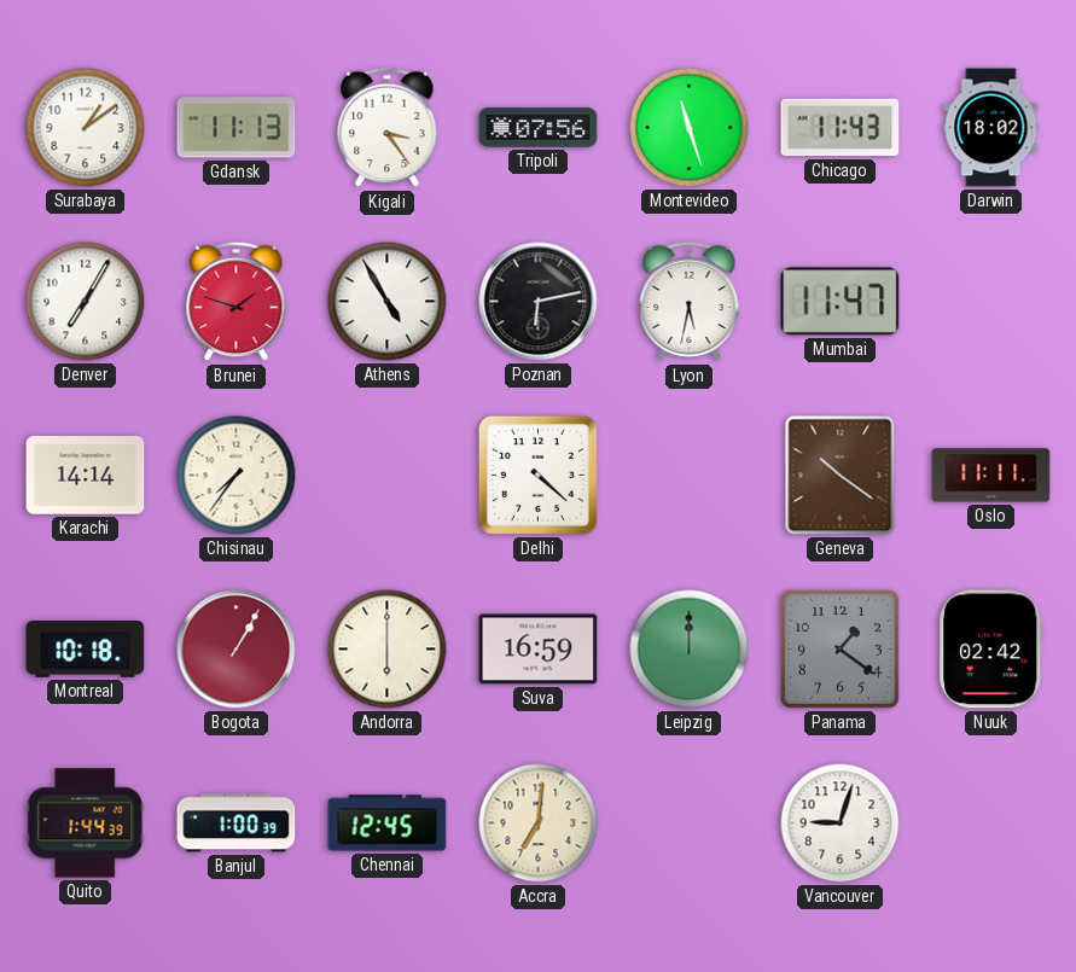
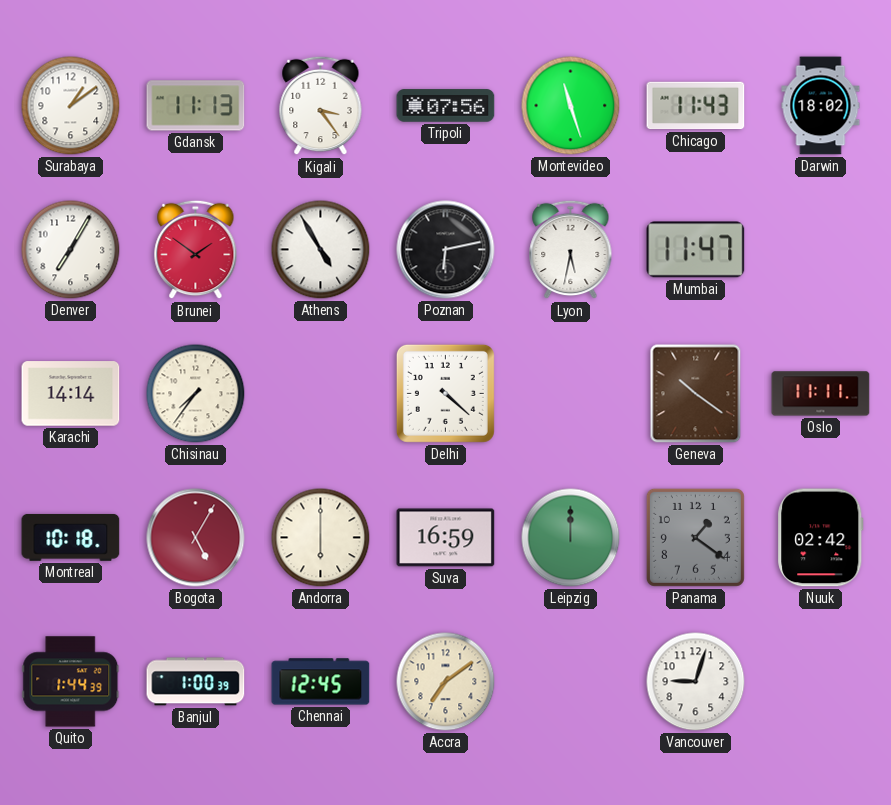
Brunei: 1:48 -> 1:51
Bogota: 1:05 -> 5:05
Accra: 7:01 -> 7:09
